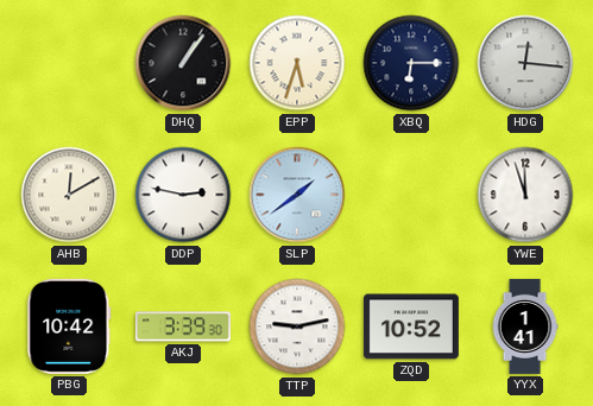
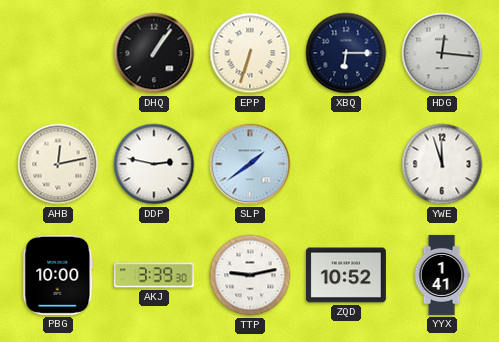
EPP: 5:33 -> 6:33
AHB: 12:10 -> 12:13
PBG: 10:42 -> 10:00
